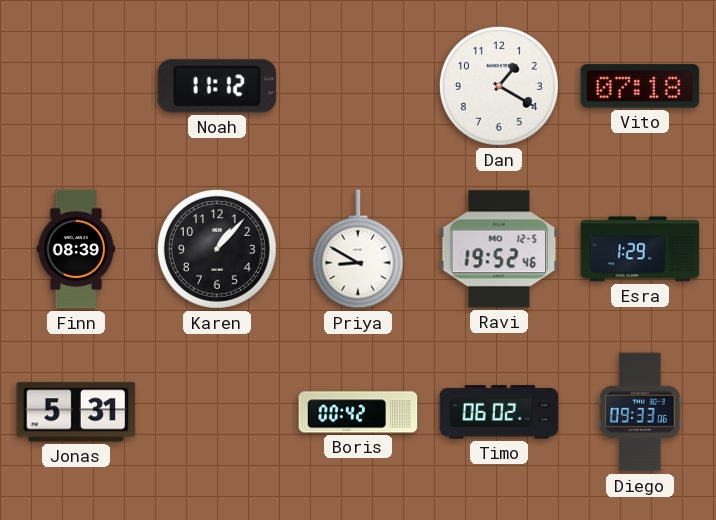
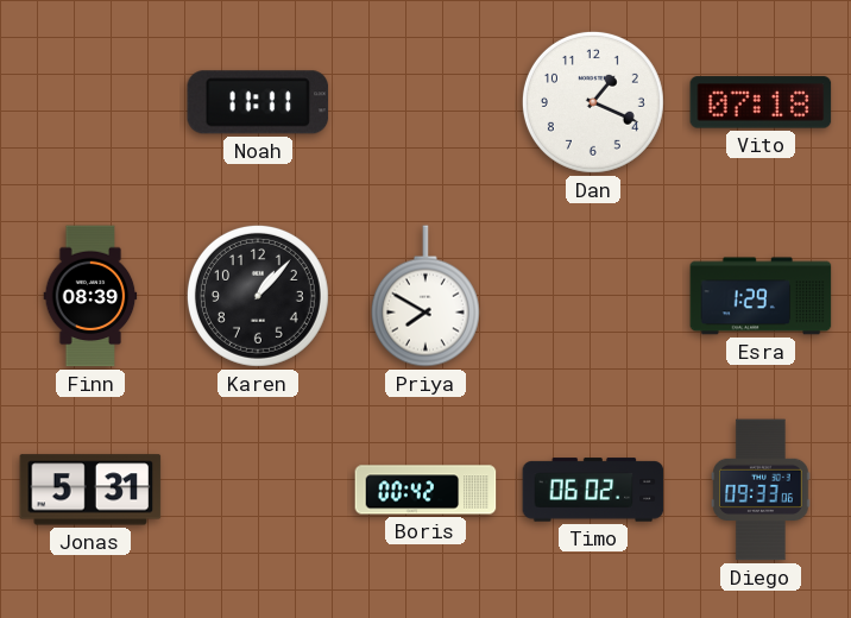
Noah: 11:12 -> 11:11
Dan: 1:20 -> 1:19
Priya: 8:50 -> 7:50
Ravi: 19:52 -> none
